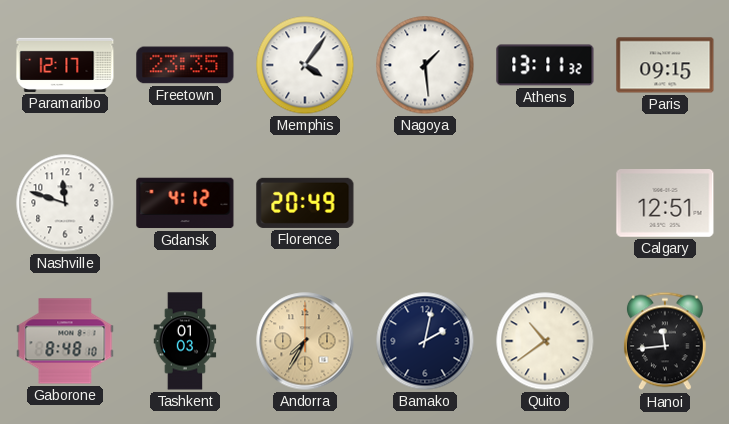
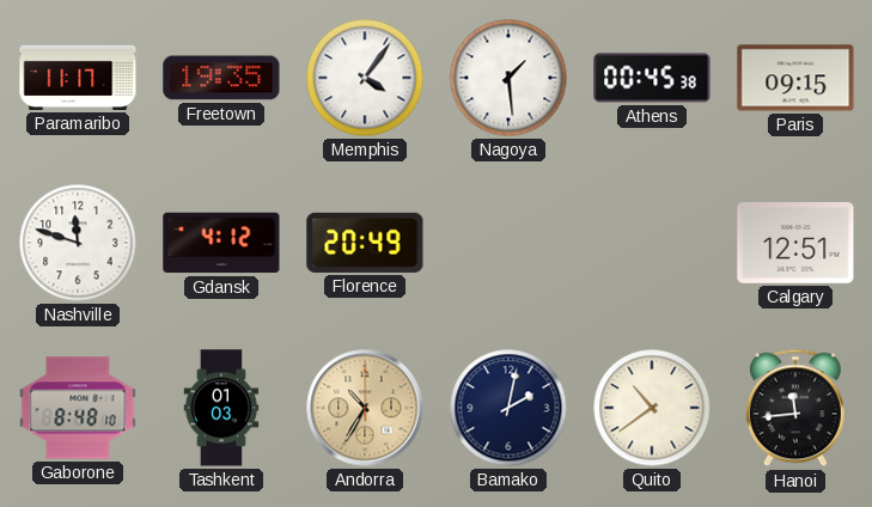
Paramaribo: 12:17 -> 11:17
Freetown: 23:35 -> 19:35
Athens: 13:11 -> 00:45
Andorra: 7:35 -> 10:35
